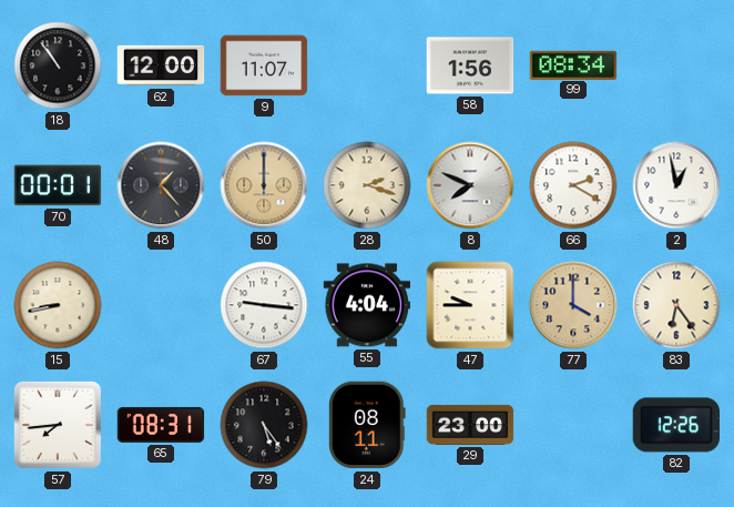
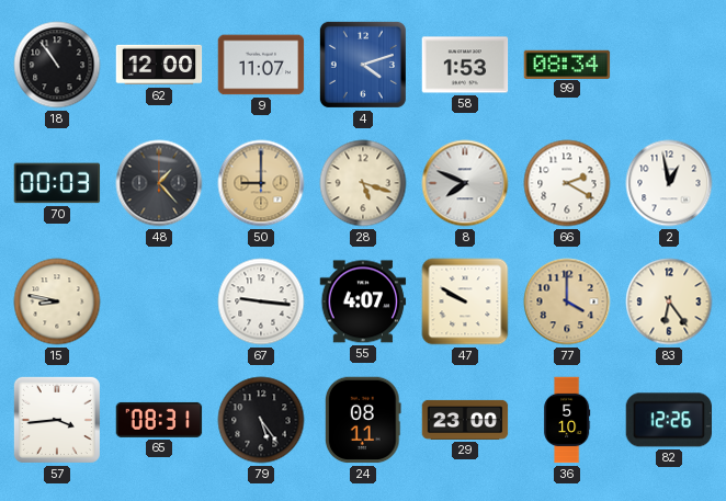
4: none -> 4:12
58: 1:56 -> 1:53
70: 00:01 -> 00:03
50: 12:00 -> 9:00
28: 2:18 -> 5:18
15: 8:43 -> 8:47
55: 4:04 -> 4:07
47: 9:45 -> 9:50
57: 7:44 -> 3:44
36: none -> 5:10
